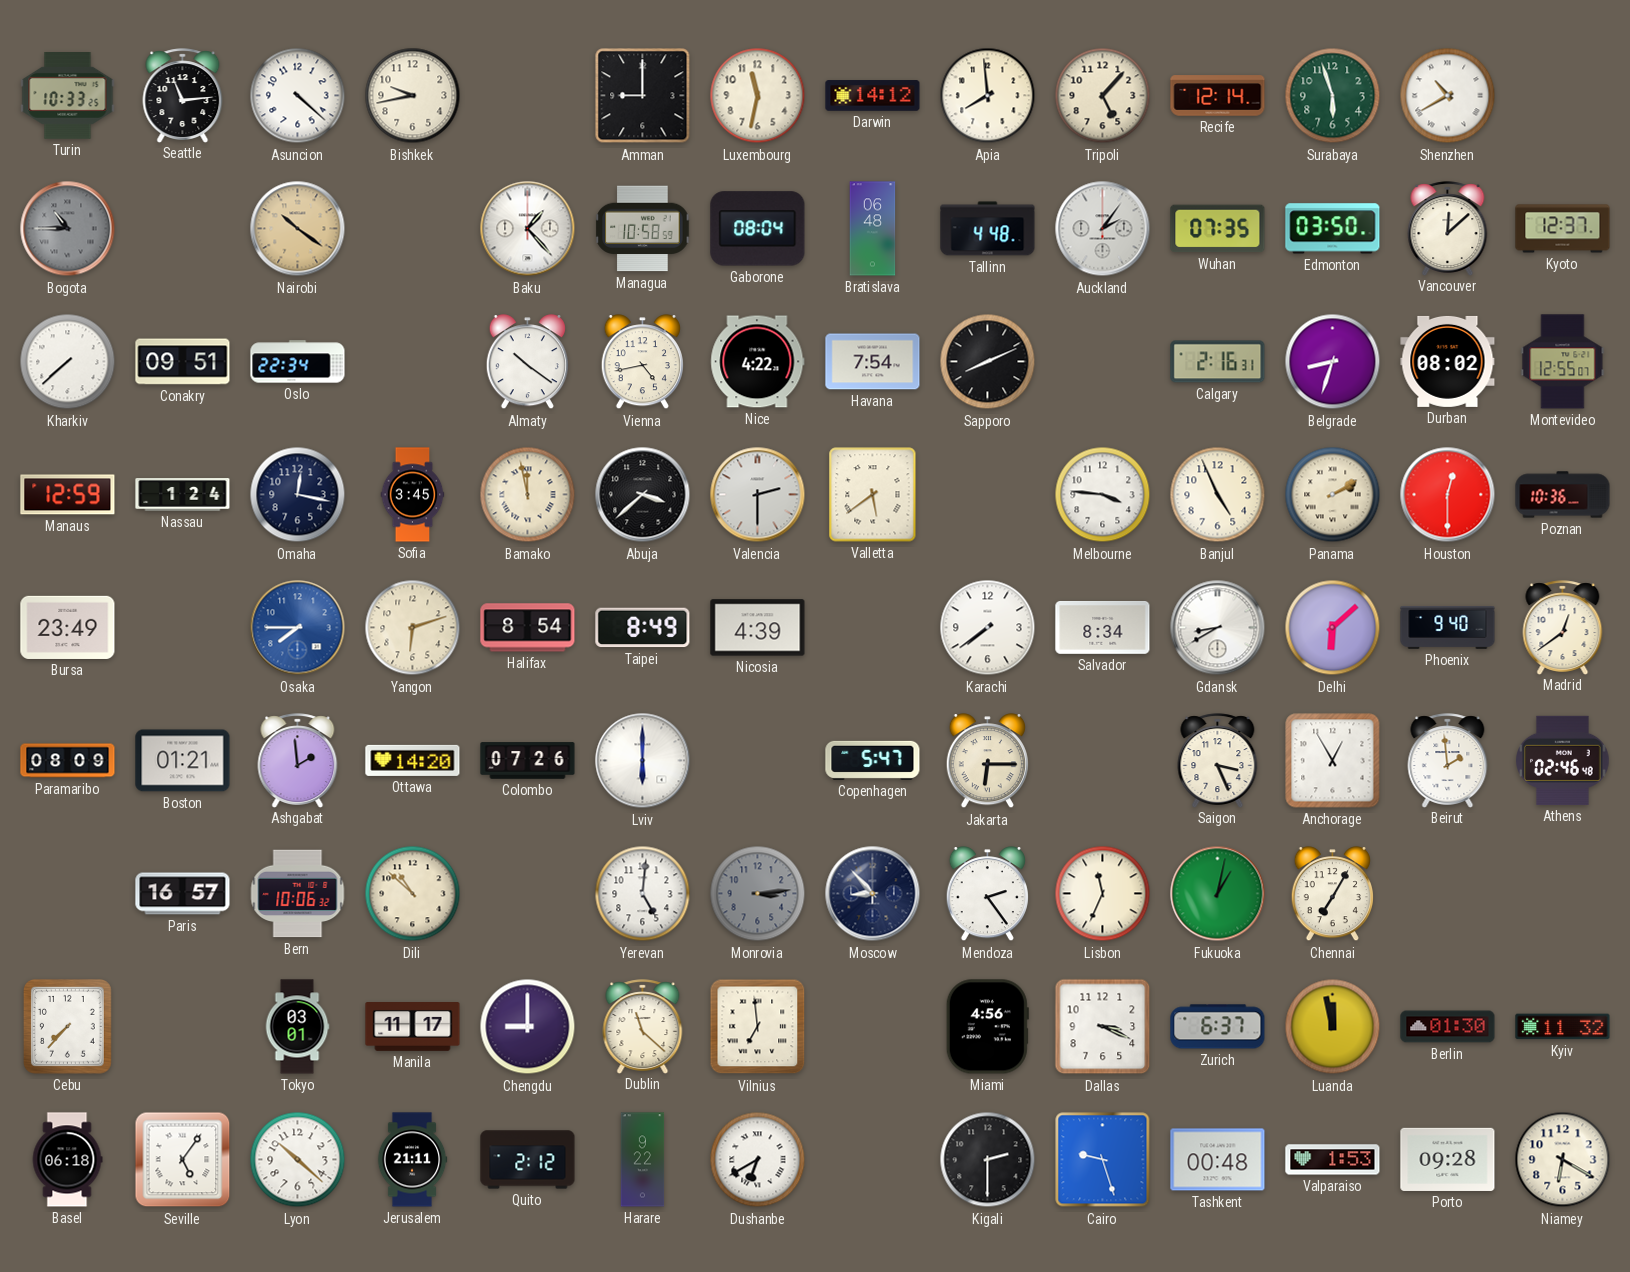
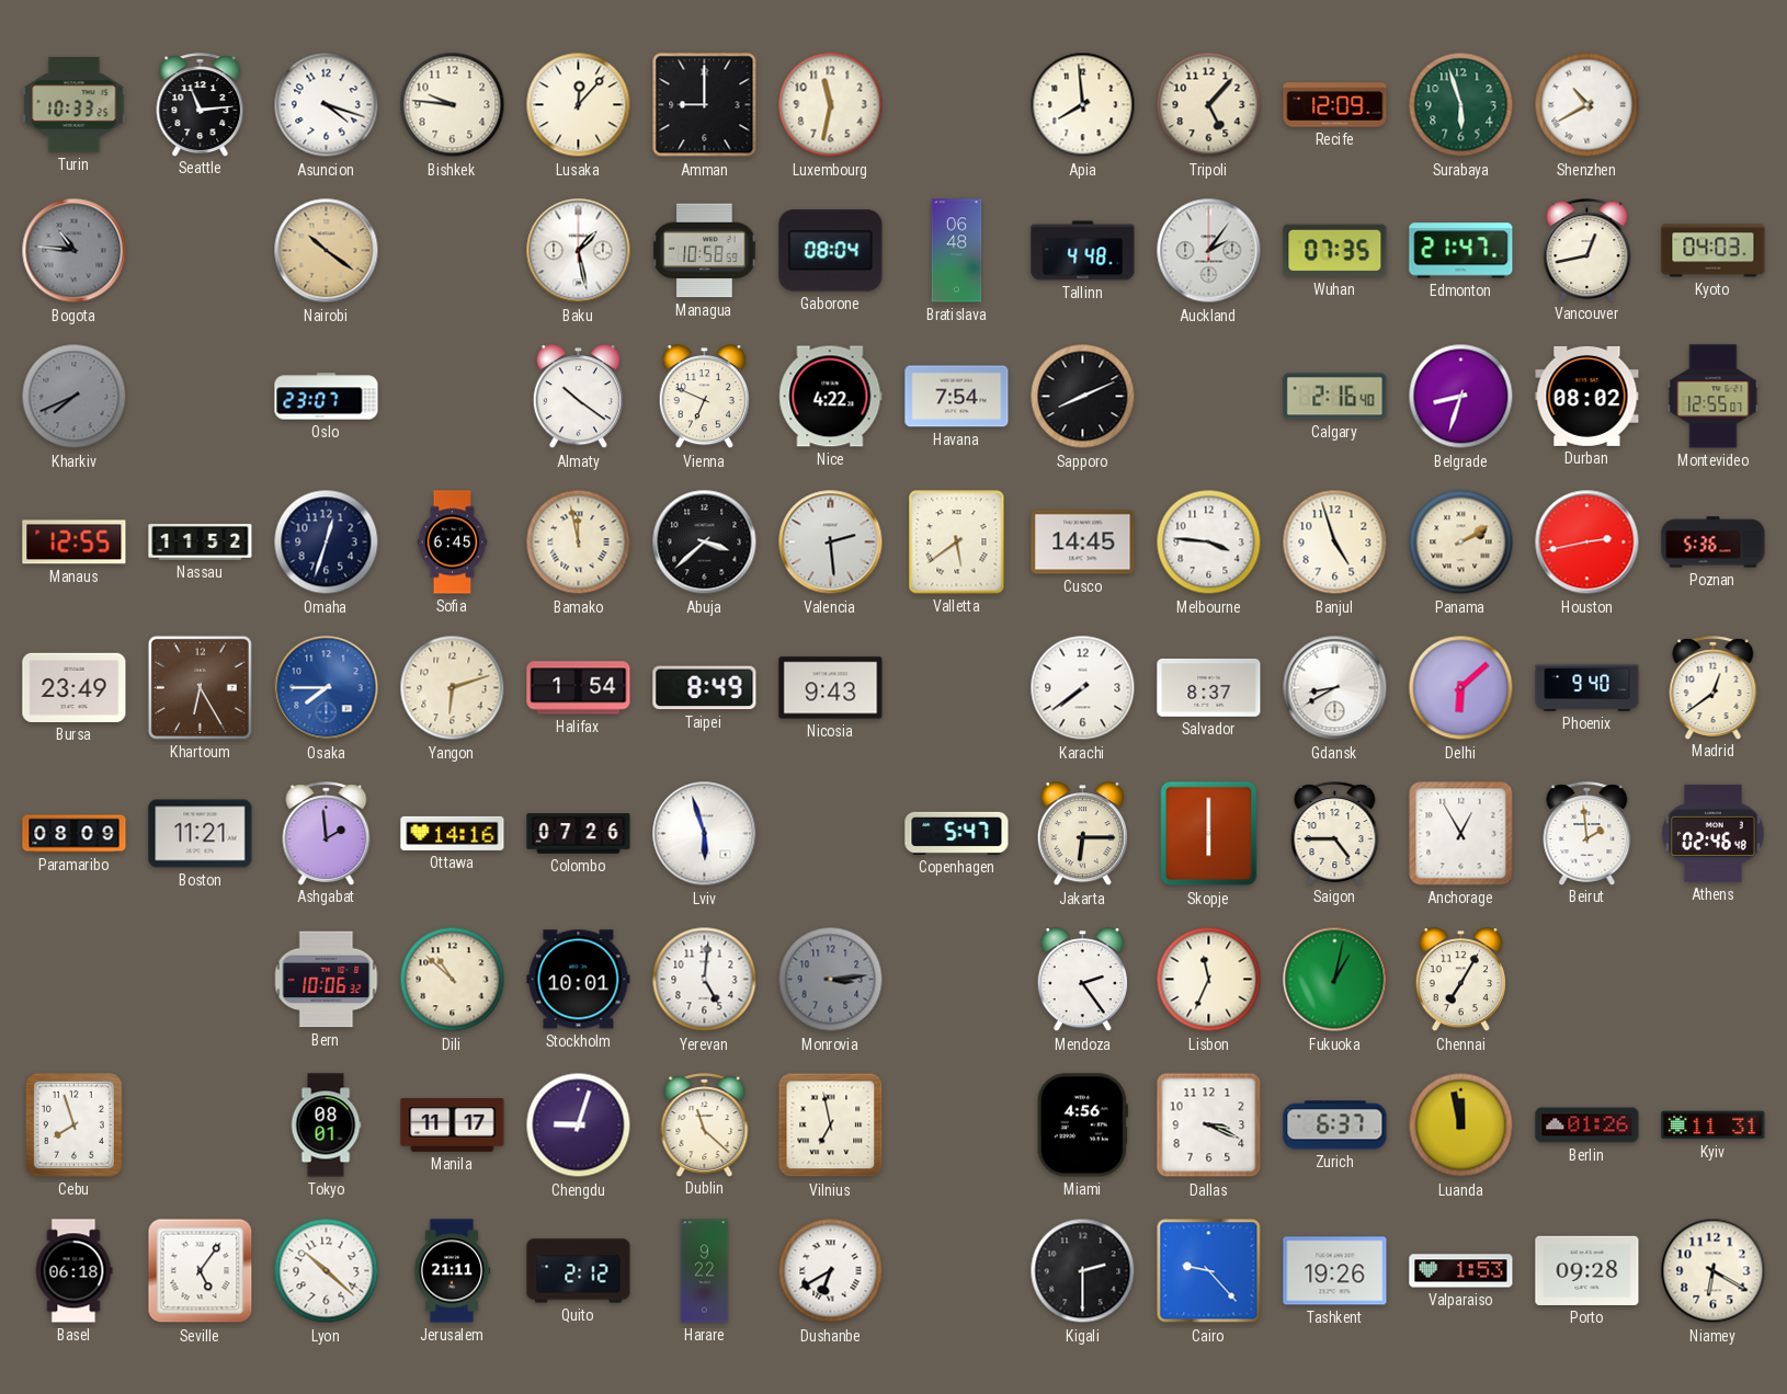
Asuncion: 4:22 -> 4:18
Bishkek: 9:43 -> 9:46
Lusaka: none -> 12:07
Darwin: 14:12 -> none
Recife: 12:14 -> 12:09
Bogota: 10:45 -> 10:46
Baku: 1:23 -> 1:28
Edmonton: 03:50 -> 21:47
Vancouver: 12:08 -> 12:43
Kyoto: 12:37 -> 04:03
Kharkiv: 7:38 -> 7:41
Kharkiv dial: white -> grey
Conakry: 09:51 -> none
Oslo: 22:34 -> 23:07
Vienna: 4:43 -> 6:49
Calgary: 2:16:31 -> 2:16:40
Manaus: 12:59 -> 12:55
Nassau: 1:24 -> 11:52
Omaha: 12:17 -> 12:33
Sofia: 3:45 -> 6:45
Valencia: 2:30 -> 2:29
Cusco: none -> 14:45
Banjul: 4:56 -> 4:57
Houston: 12:30 -> 2:43
Poznan: 10:36 -> 5:36
Khartoum: none -> 6:25
Halifax: 8:54 -> 1:54
Nicosia: 4:39 -> 9:43
Salvador: 8:34 -> 8:37
Boston: 01:21 -> 11:21
Ottawa: 14:20 -> 14:16
Lviv: 6:00 -> 5:57
Skopje: none -> 6:00
Saigon: 3:26 -> 4:45
Paris: 16:57 -> none
Stockholm: none -> 10:01
Moscow: 8:53 -> none
Cebu: 7:37 -> 7:57
Tokyo: 03:01 -> 08:01
Chengdu: 9:00 -> 9:03
Vilnius: 6:59 -> 6:58
Berlin: 01:30 -> 01:26
Kyiv: 11:32 -> 11:31
Cairo: 9:27 -> 9:23
Tashkent: 00:48 -> 19:26
